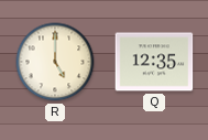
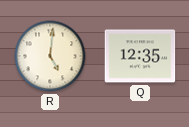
R: 5:00 -> 5:01
